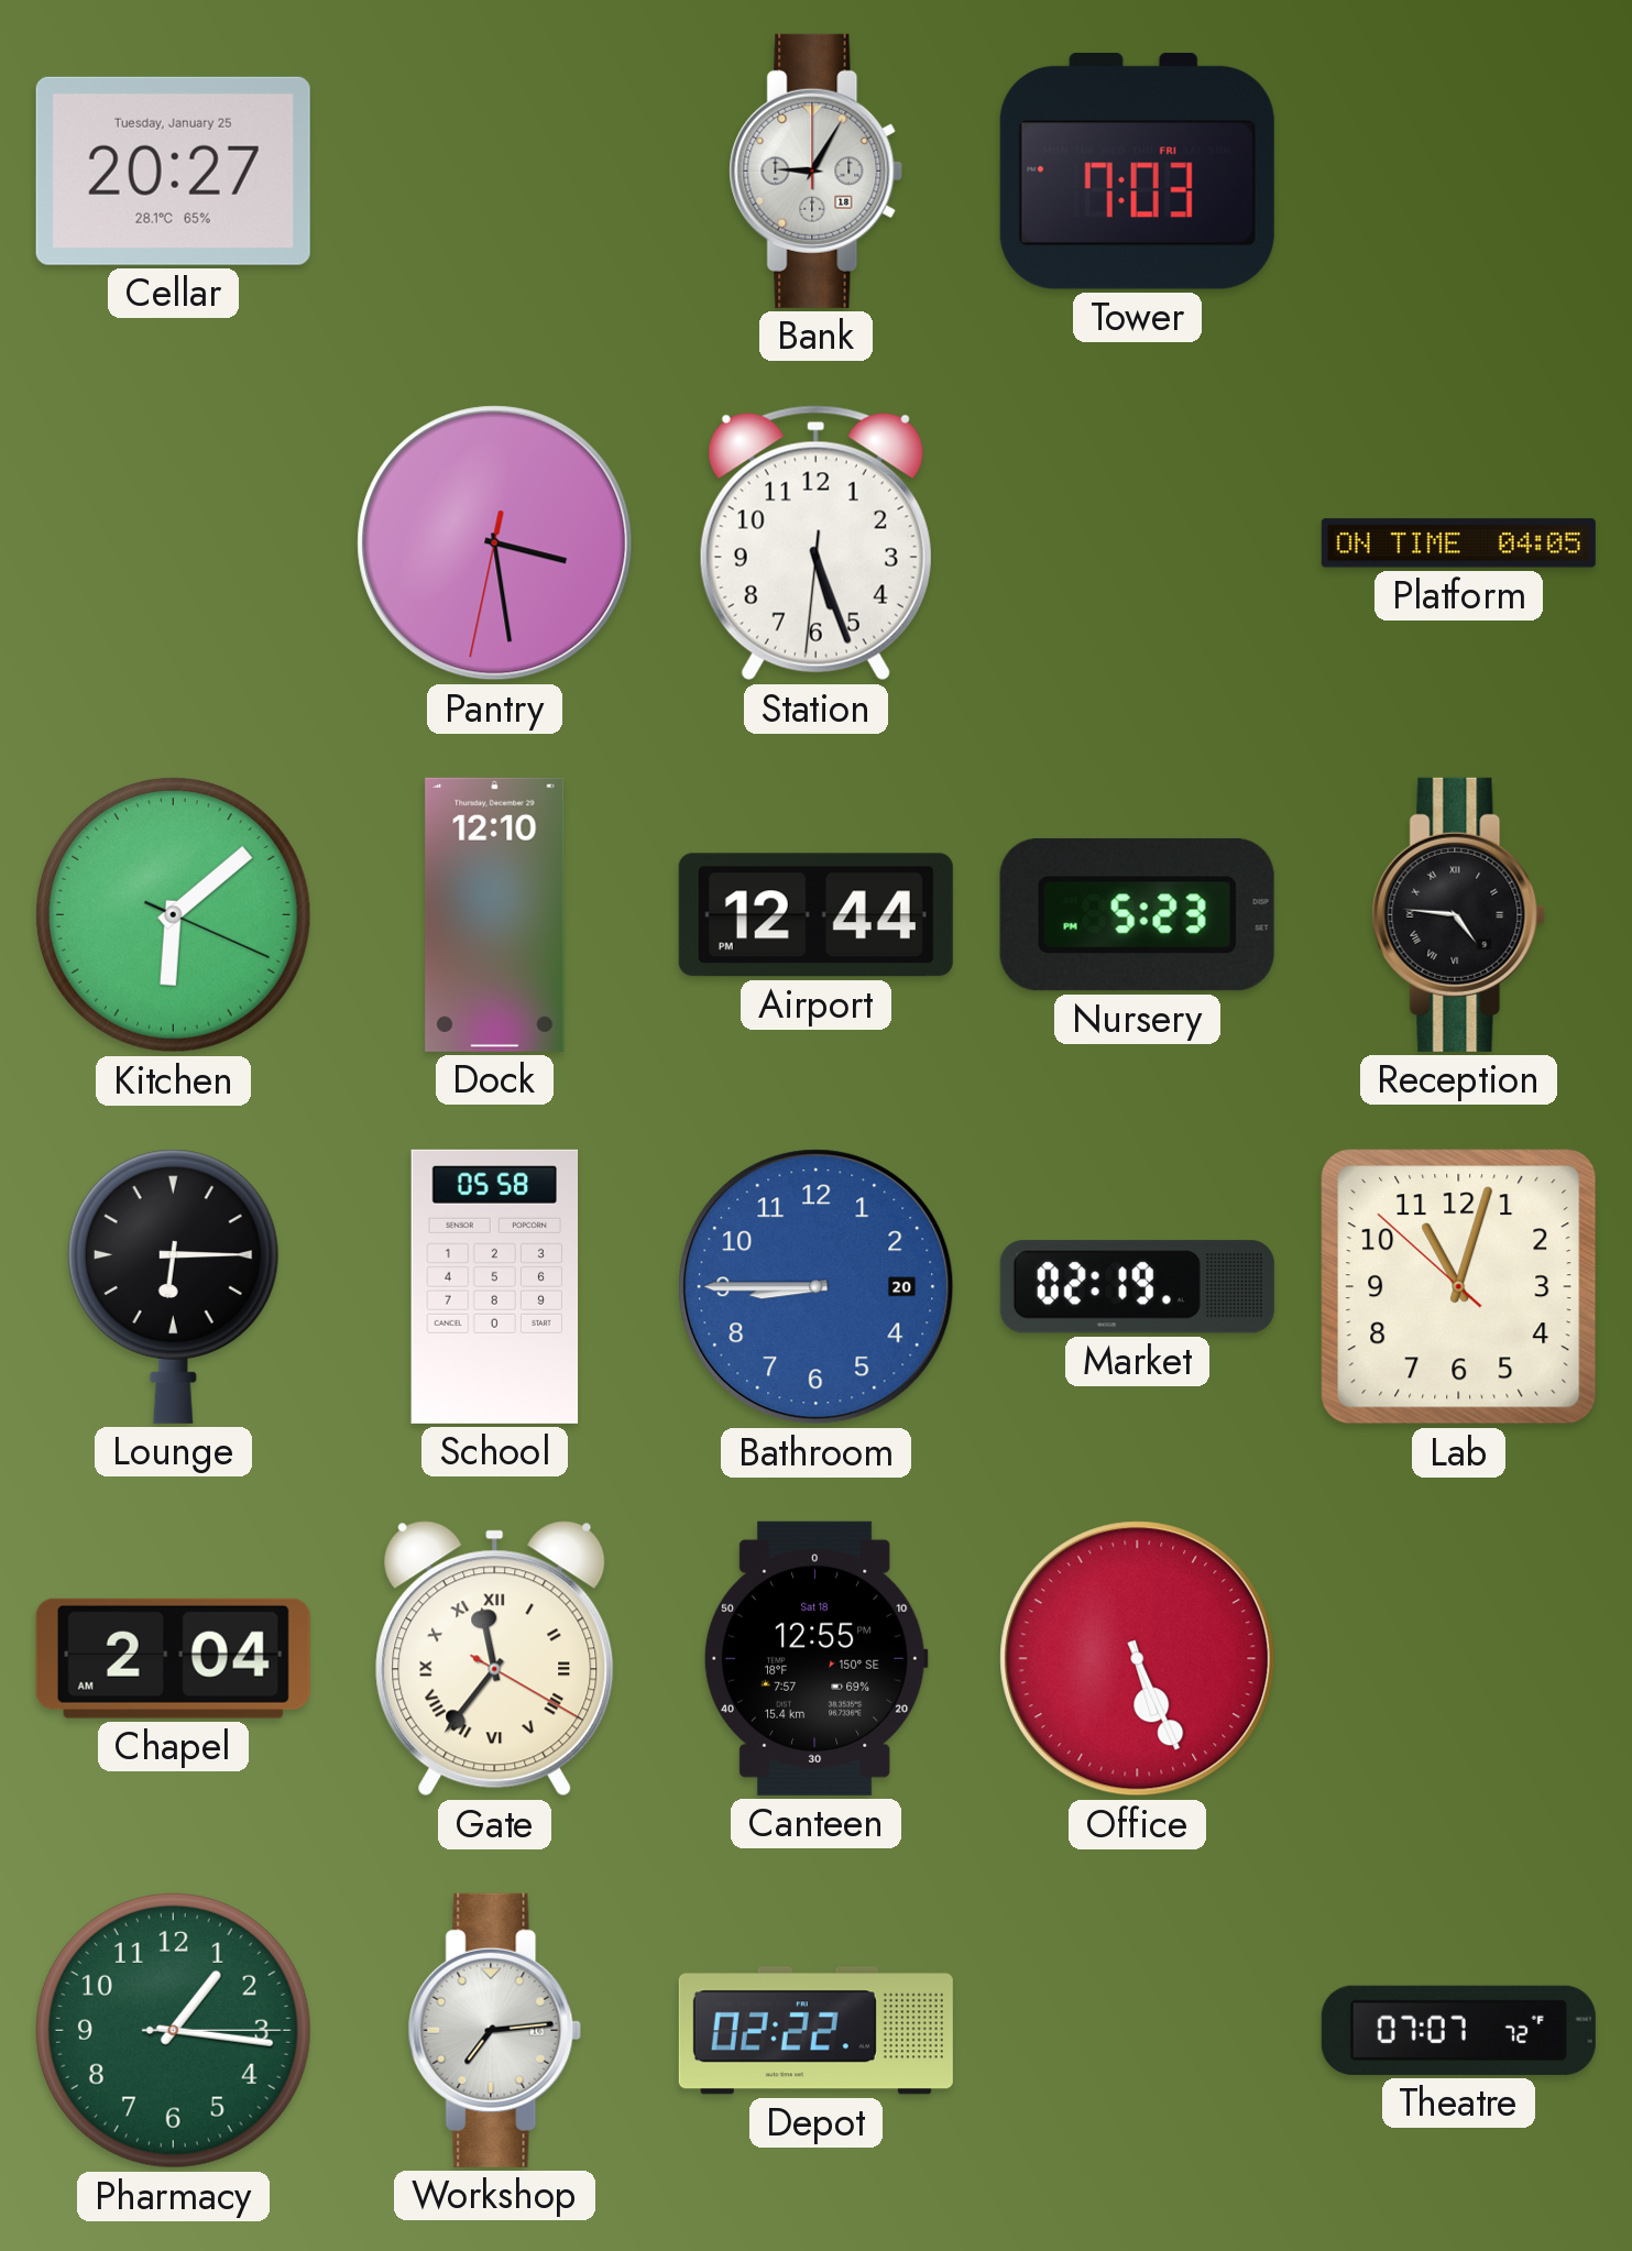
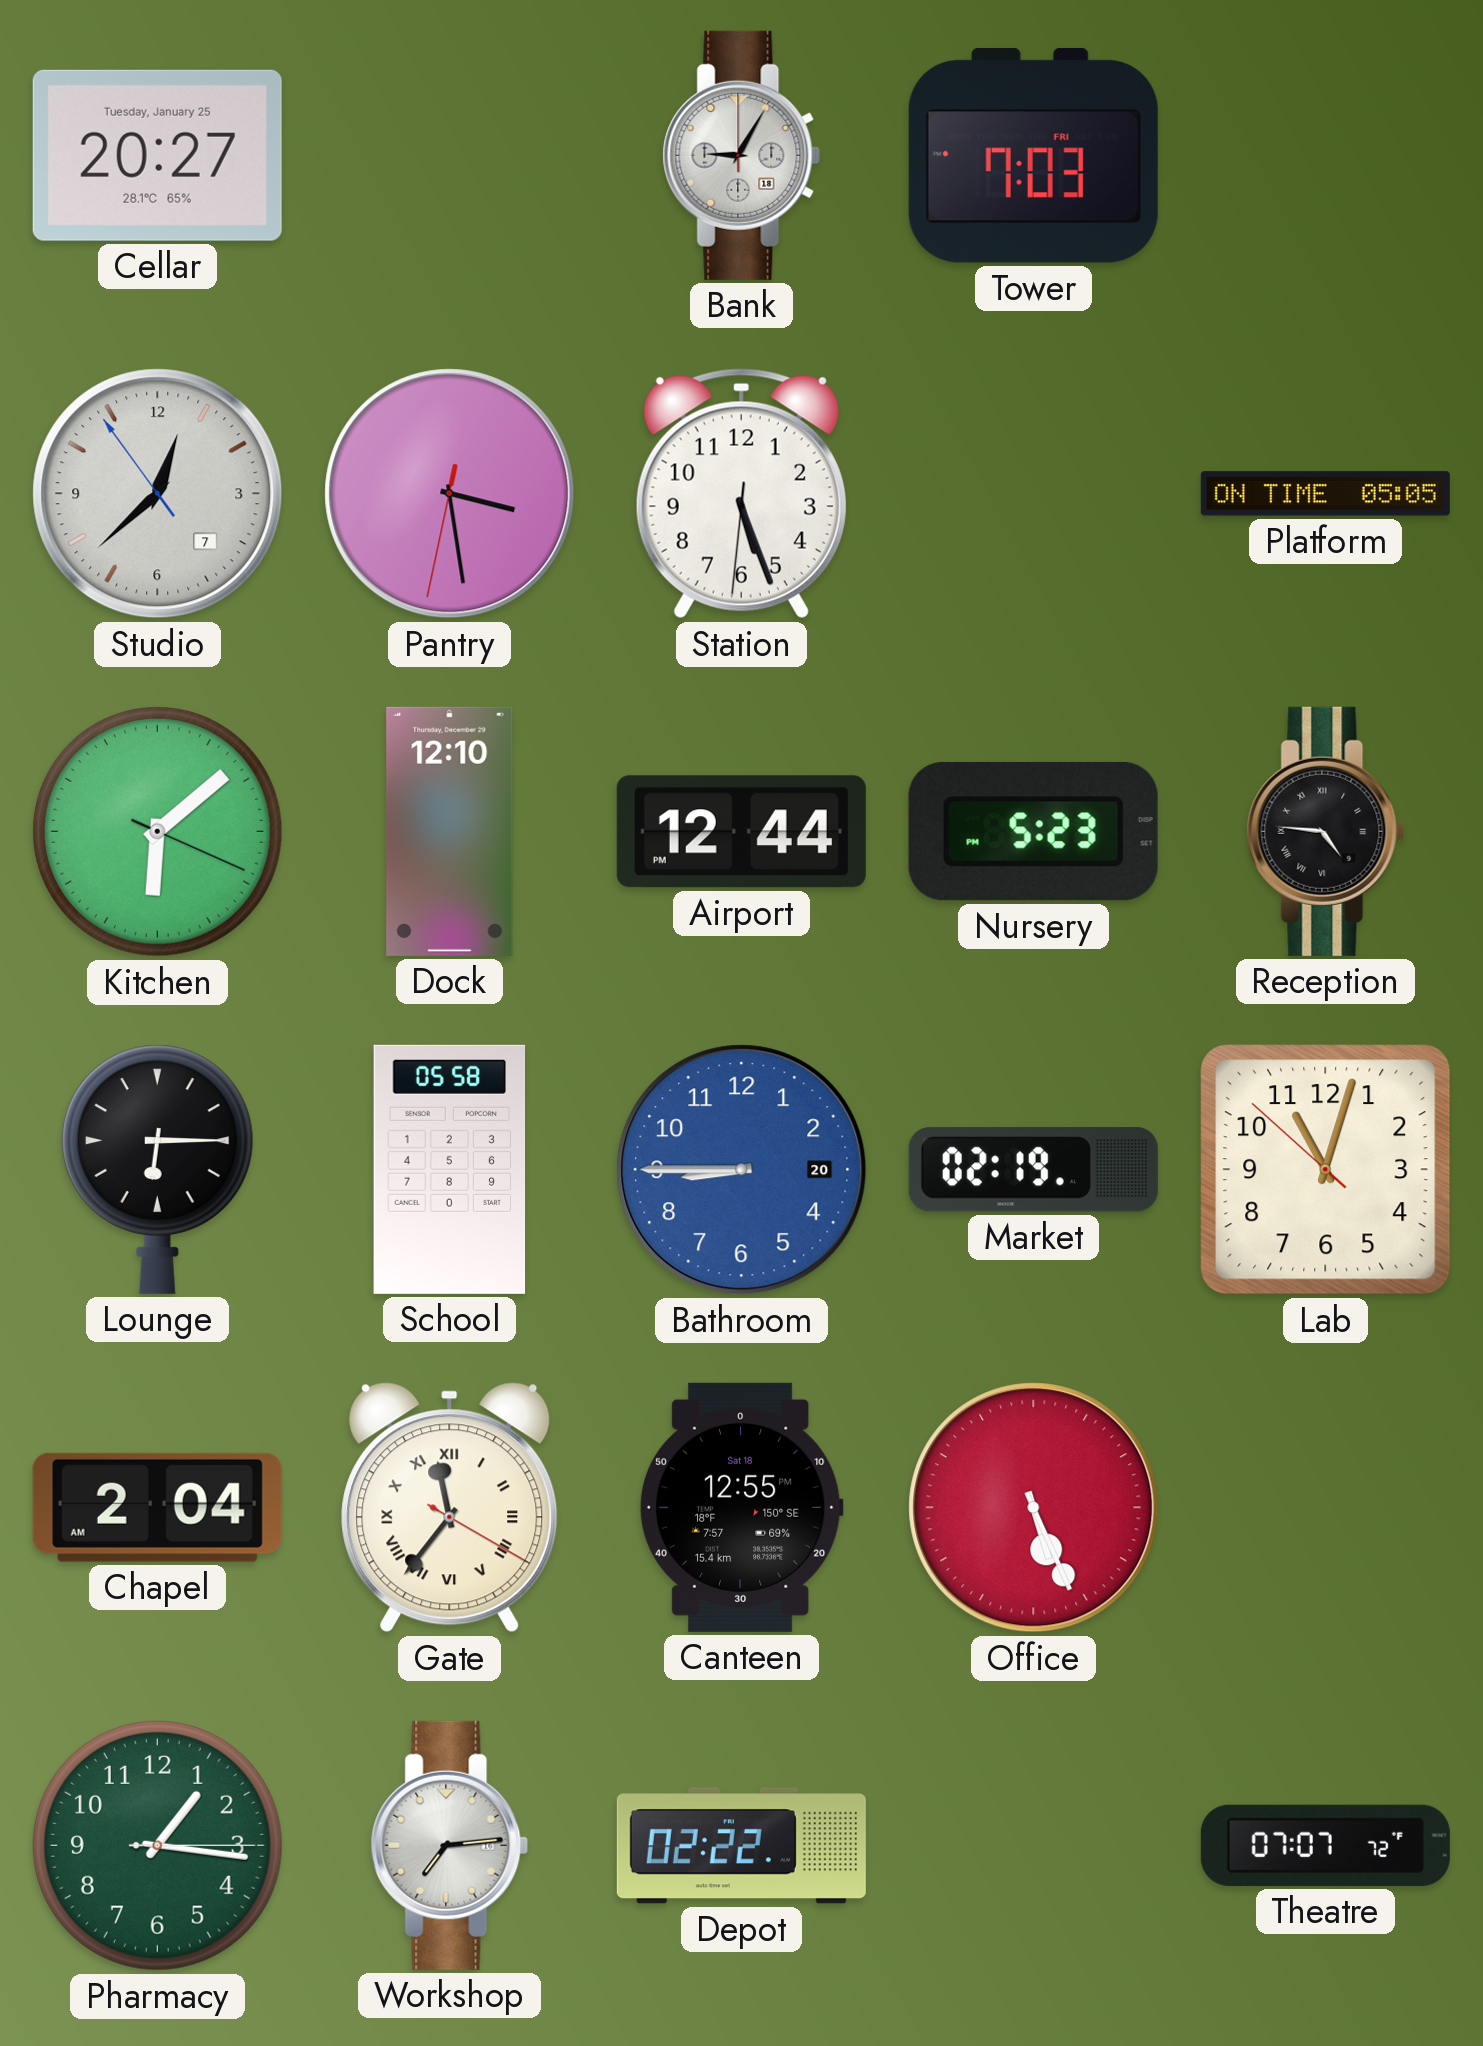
Studio: none -> 12:37
Platform: 04:05 -> 05:05
